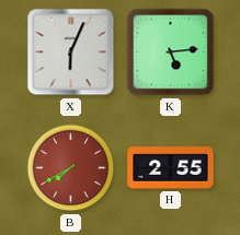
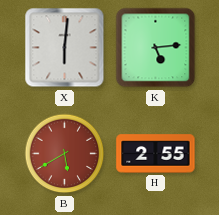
X: 6:04 -> 6:01
B: 7:40 -> 5:40
